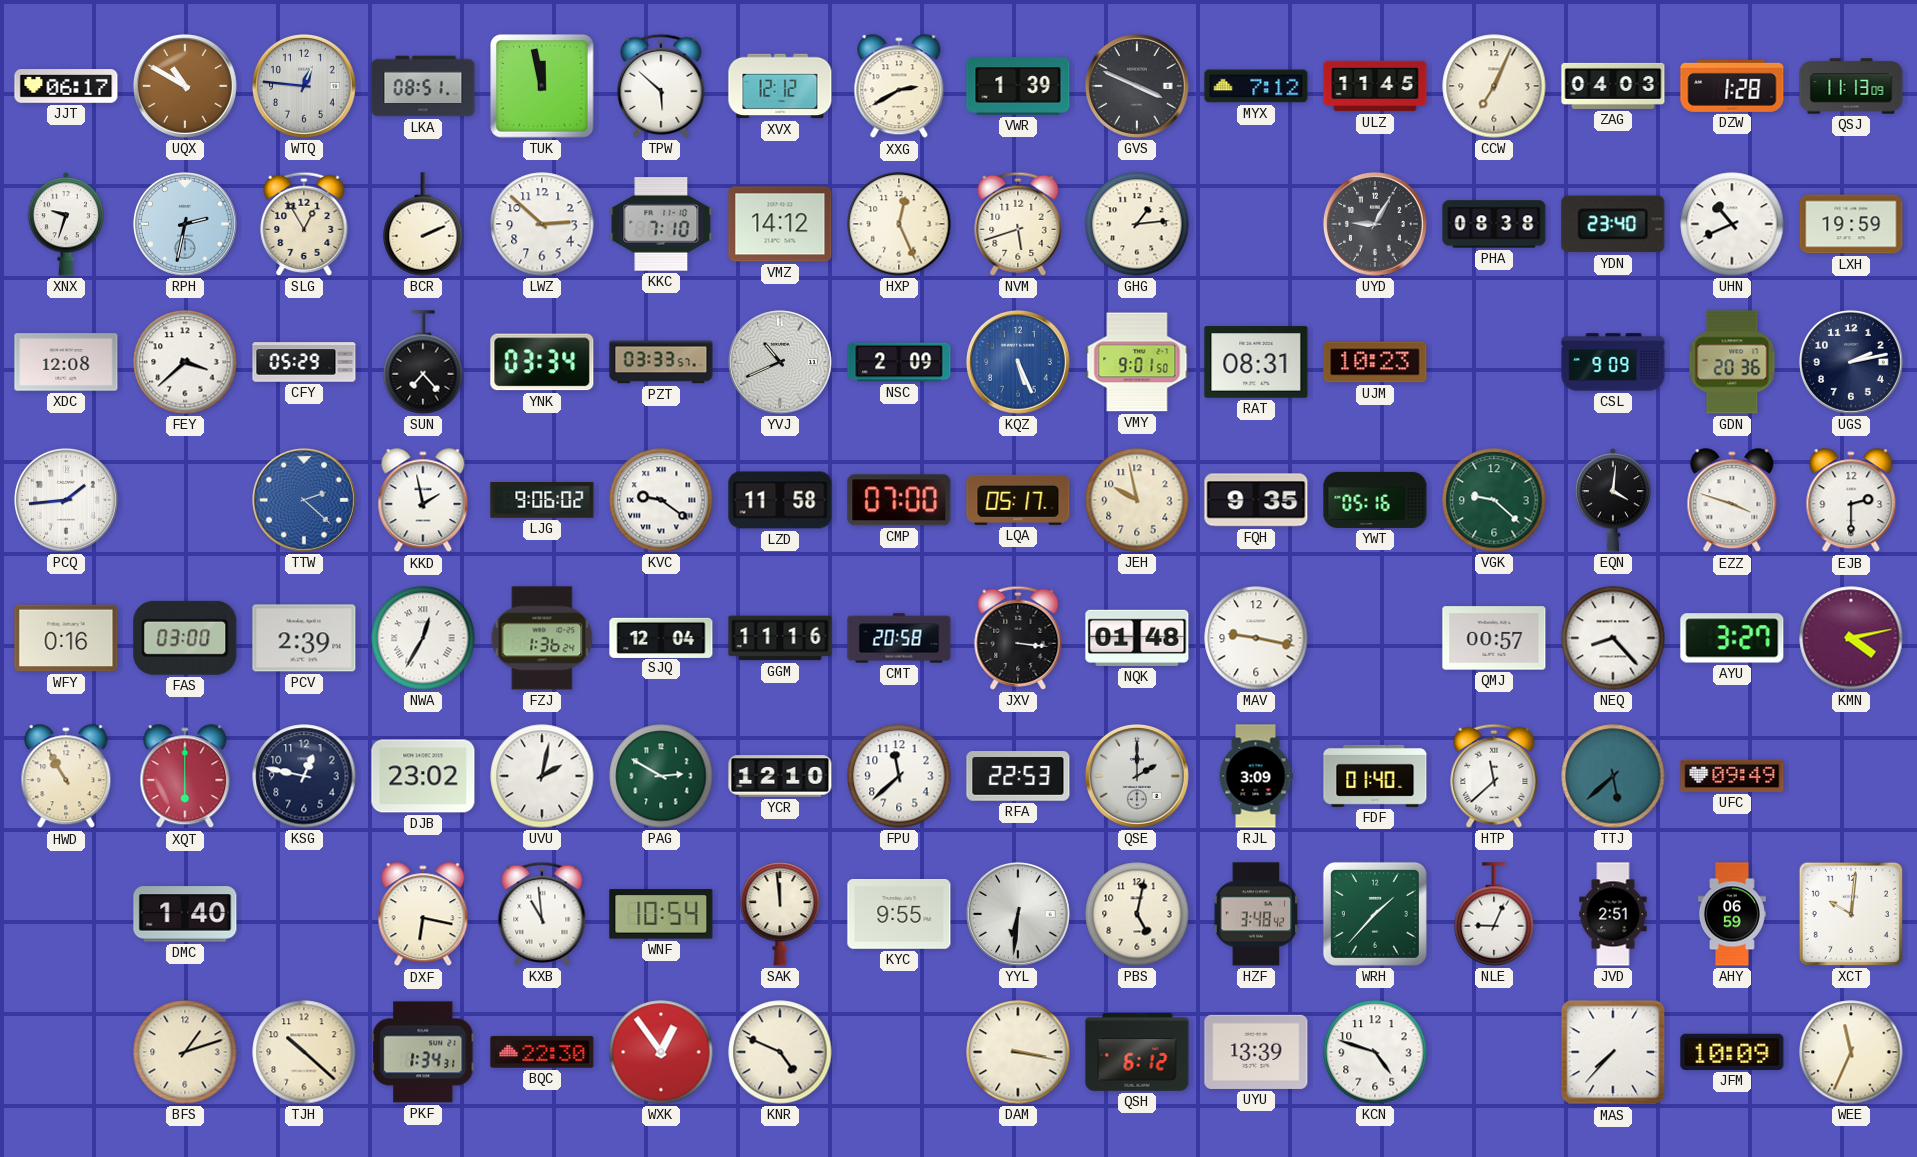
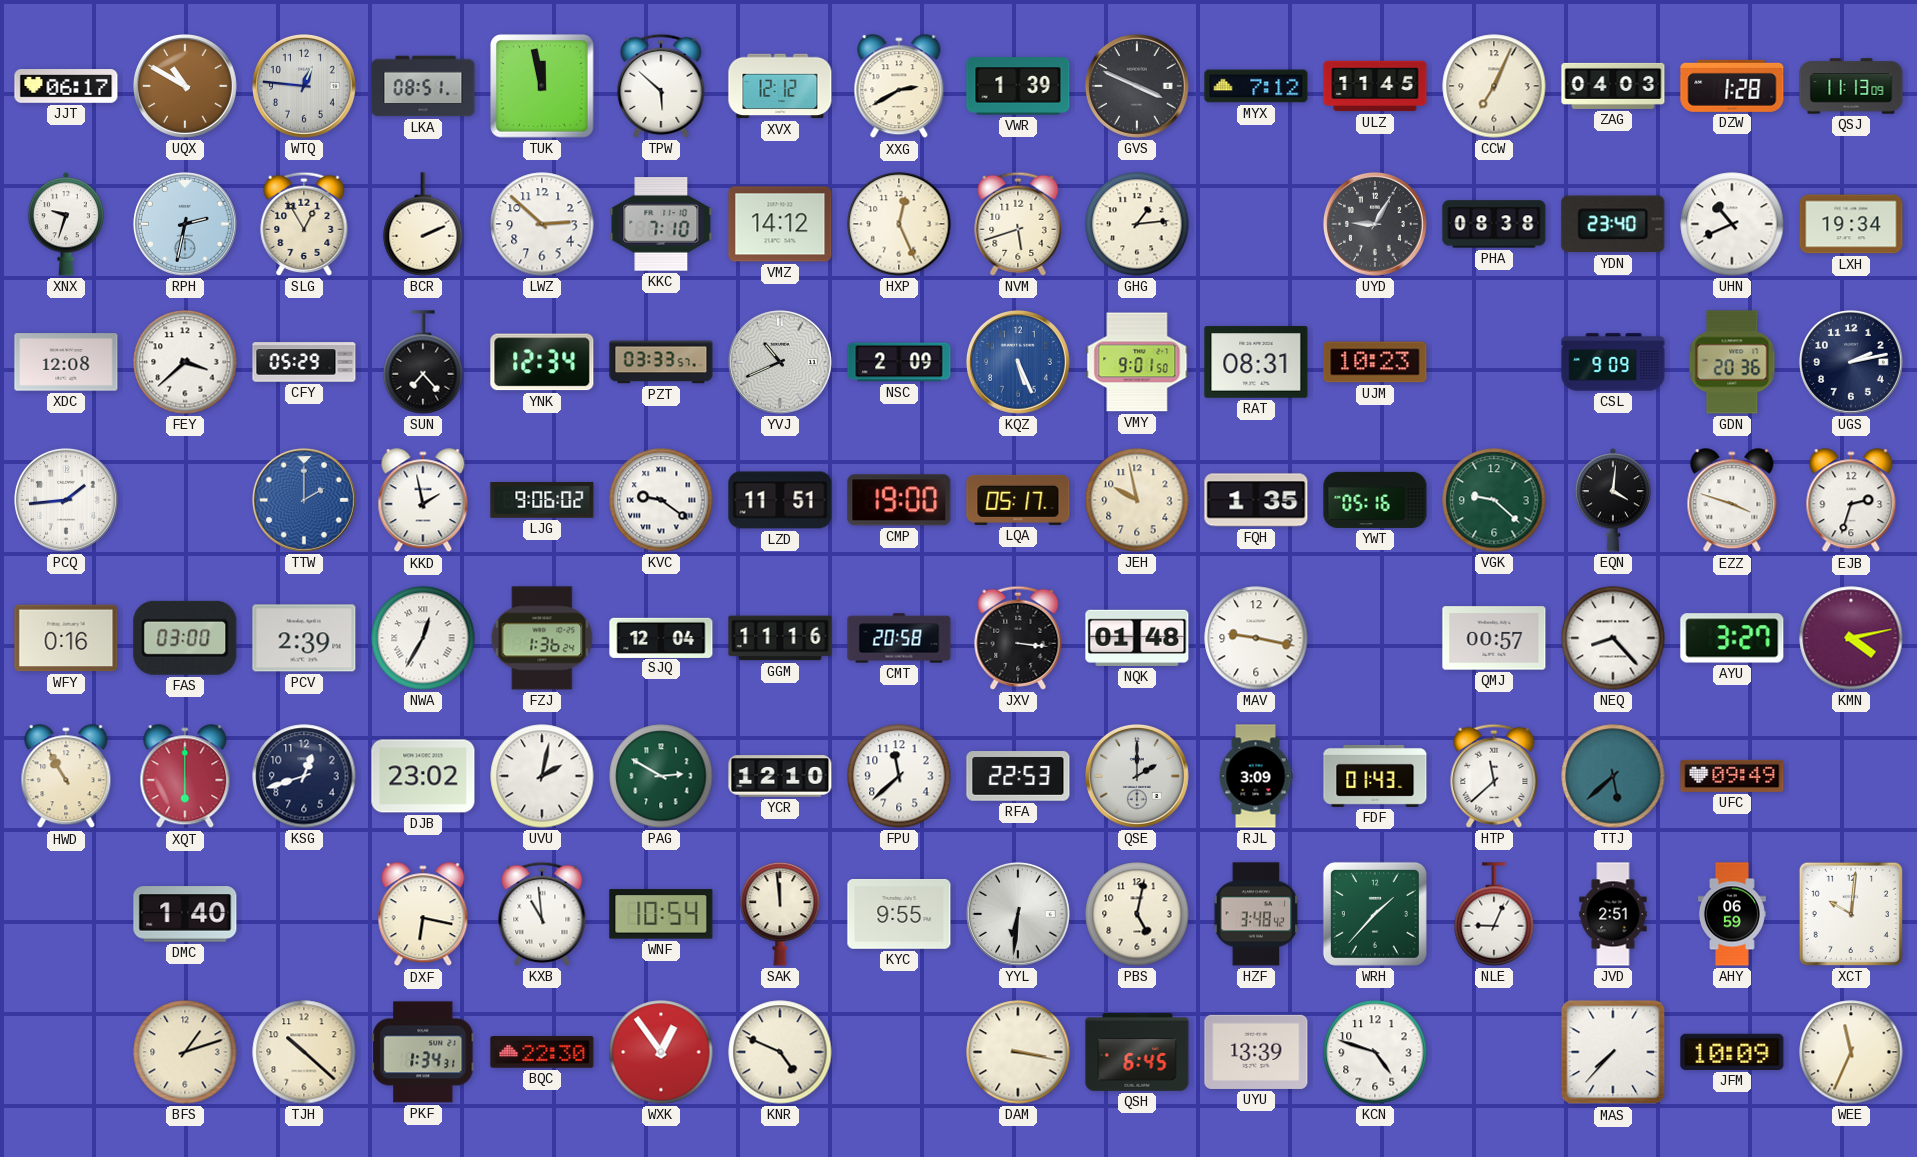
LXH: 19:59 -> 19:34
YNK: 03:34 -> 12:34
TTW: 2:22 -> 2:00
LZD: 11:58 -> 11:51
CMP: 07:00 -> 19:00
FQH: 9:35 -> 1:35
EJB: 2:30 -> 2:33
KSG: 12:47 -> 12:42
FDF: 01:40 -> 01:43
QSH: 6:12 -> 6:45
